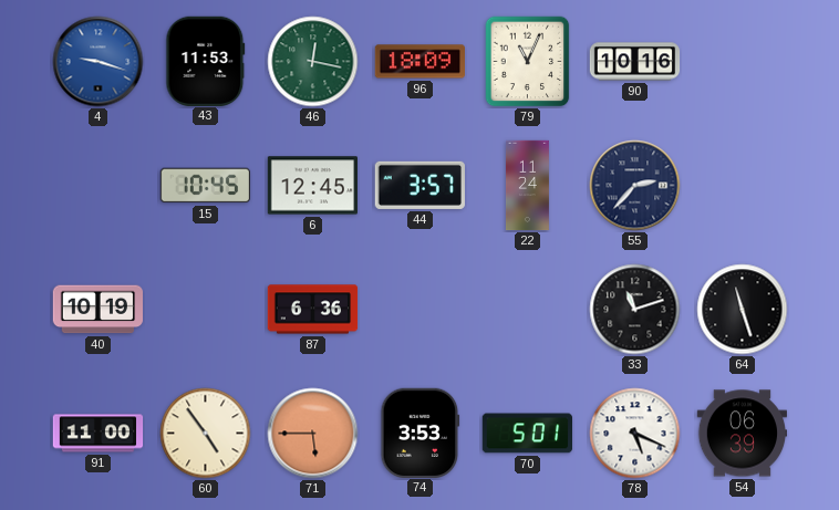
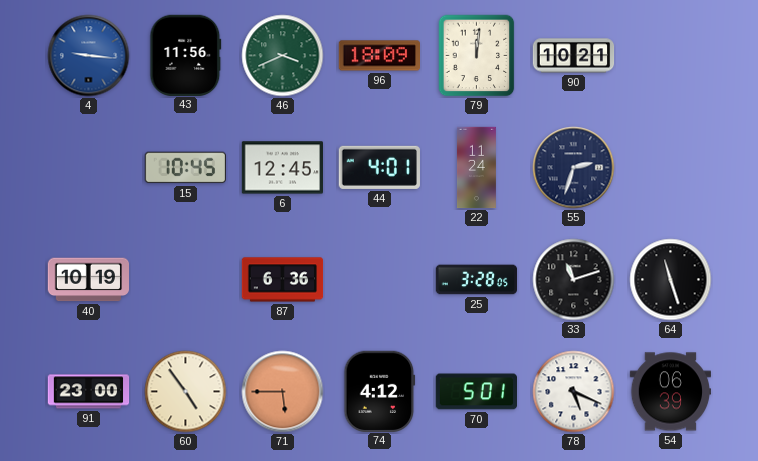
4: 9:18 -> 9:16
43: 11:53 -> 11:56
46: 12:17 -> 3:41
79: 11:04 -> 12:01
90: 10:16 -> 10:21
44: 3:57 -> 4:01
55: 2:37 -> 2:33
25: none -> 3:28
91: 11:00 -> 23:00
74: 3:53 -> 4:12
